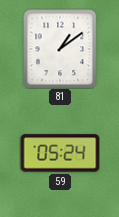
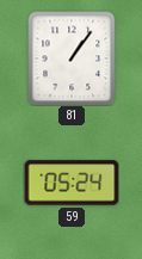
81: 1:09 -> 1:06
